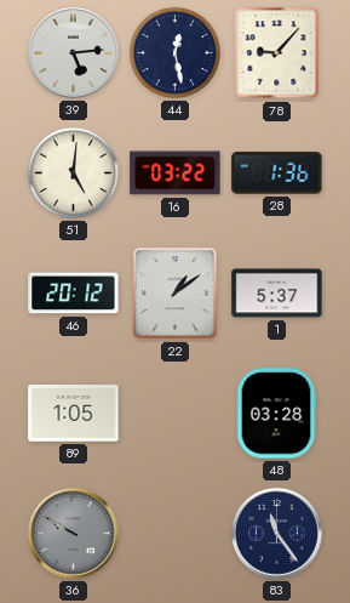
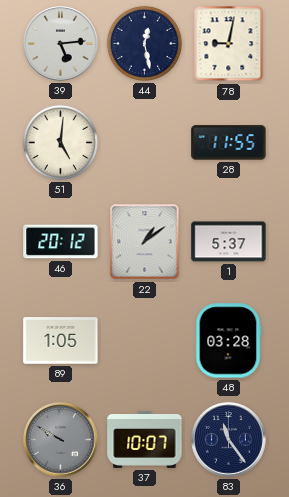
78: 9:07 -> 9:02
16: 03:22 -> none
28: 1:36 -> 11:55
37: none -> 10:07
